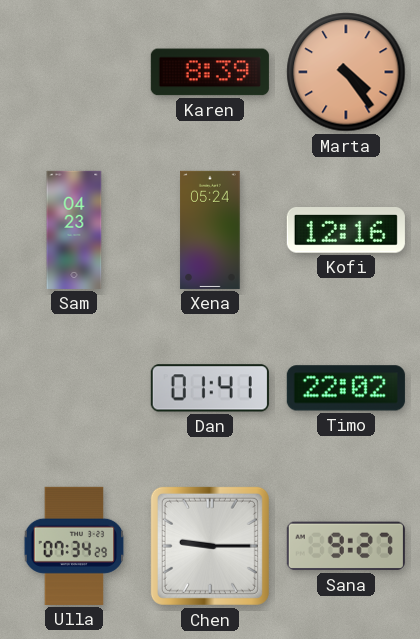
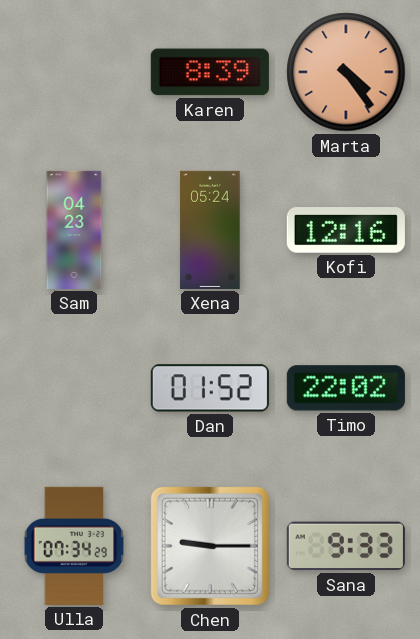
Dan: 01:41 -> 01:52
Sana: 9:27 -> 9:33
